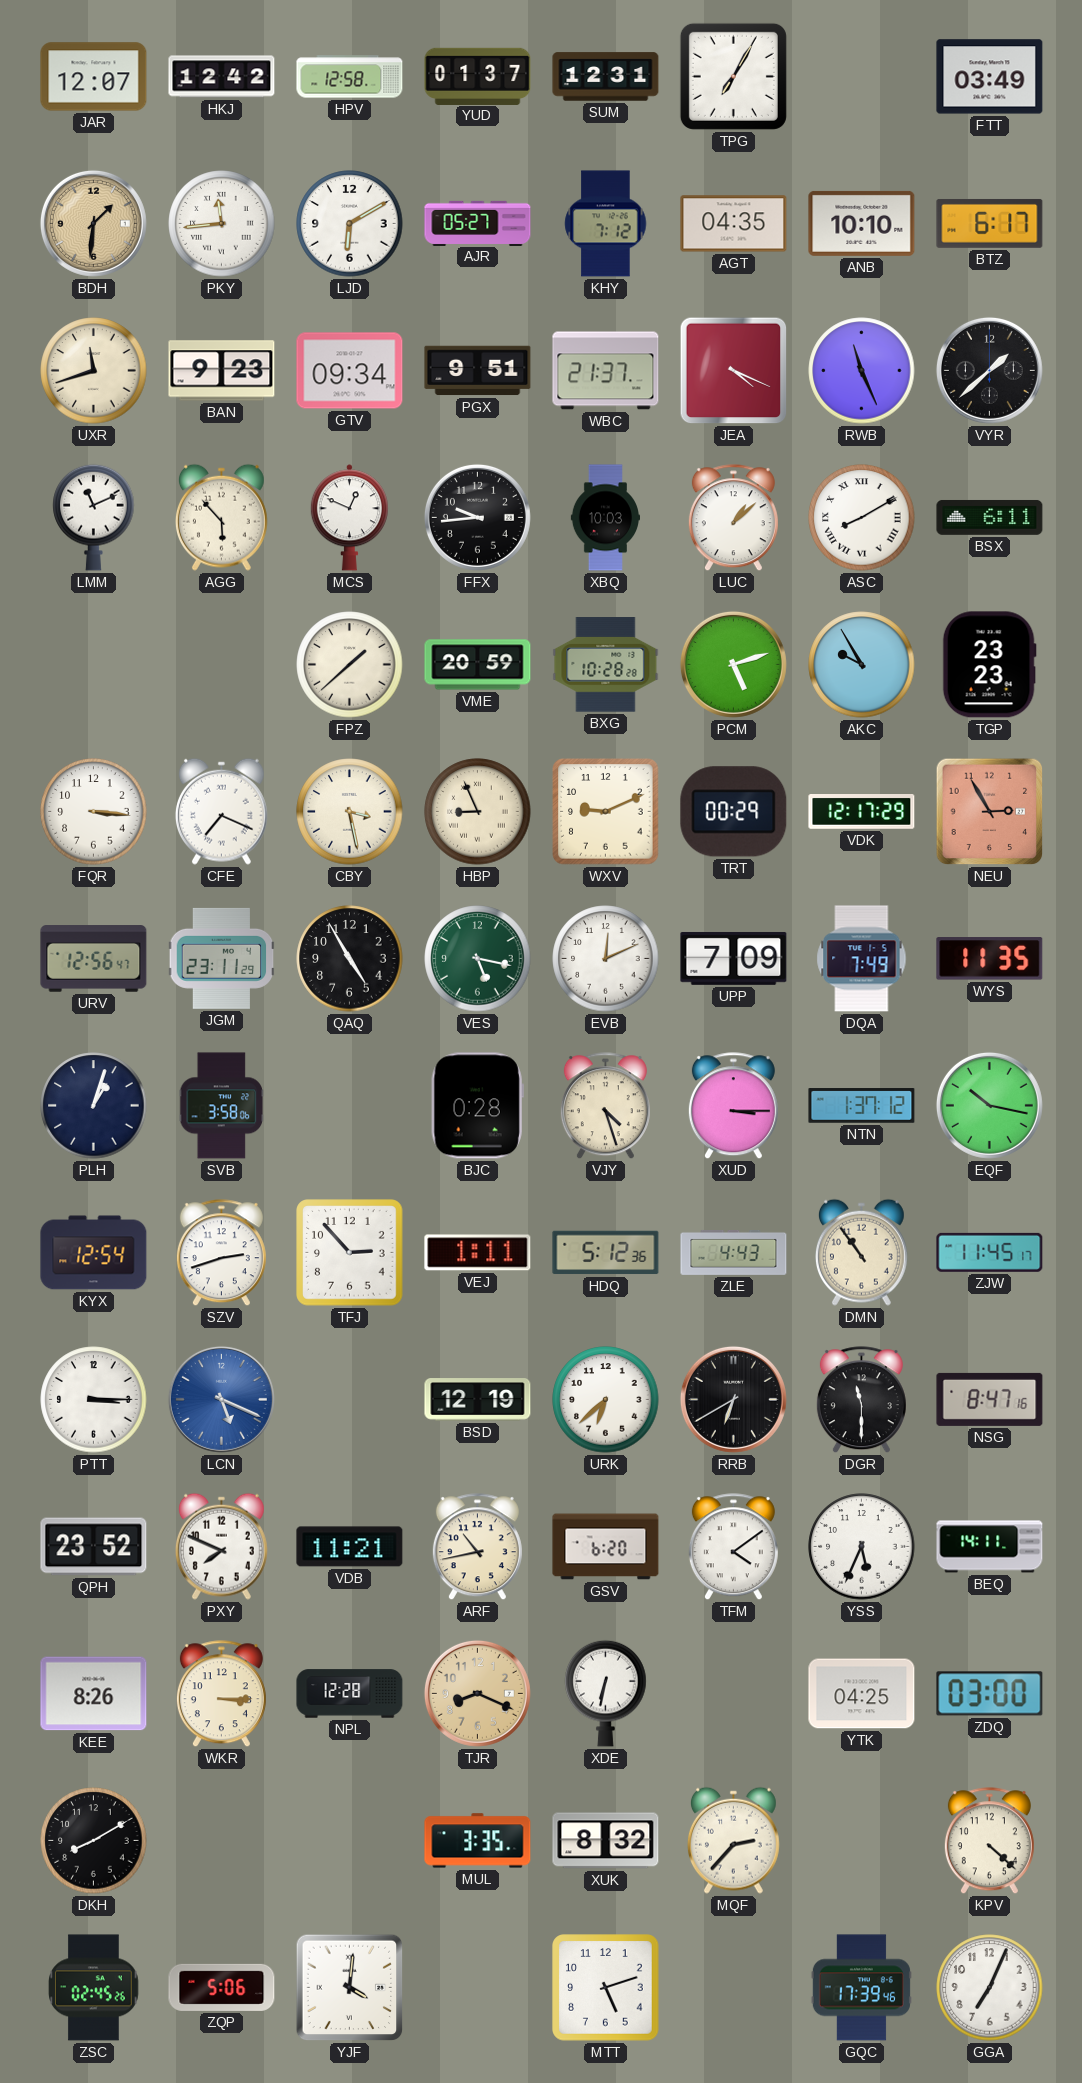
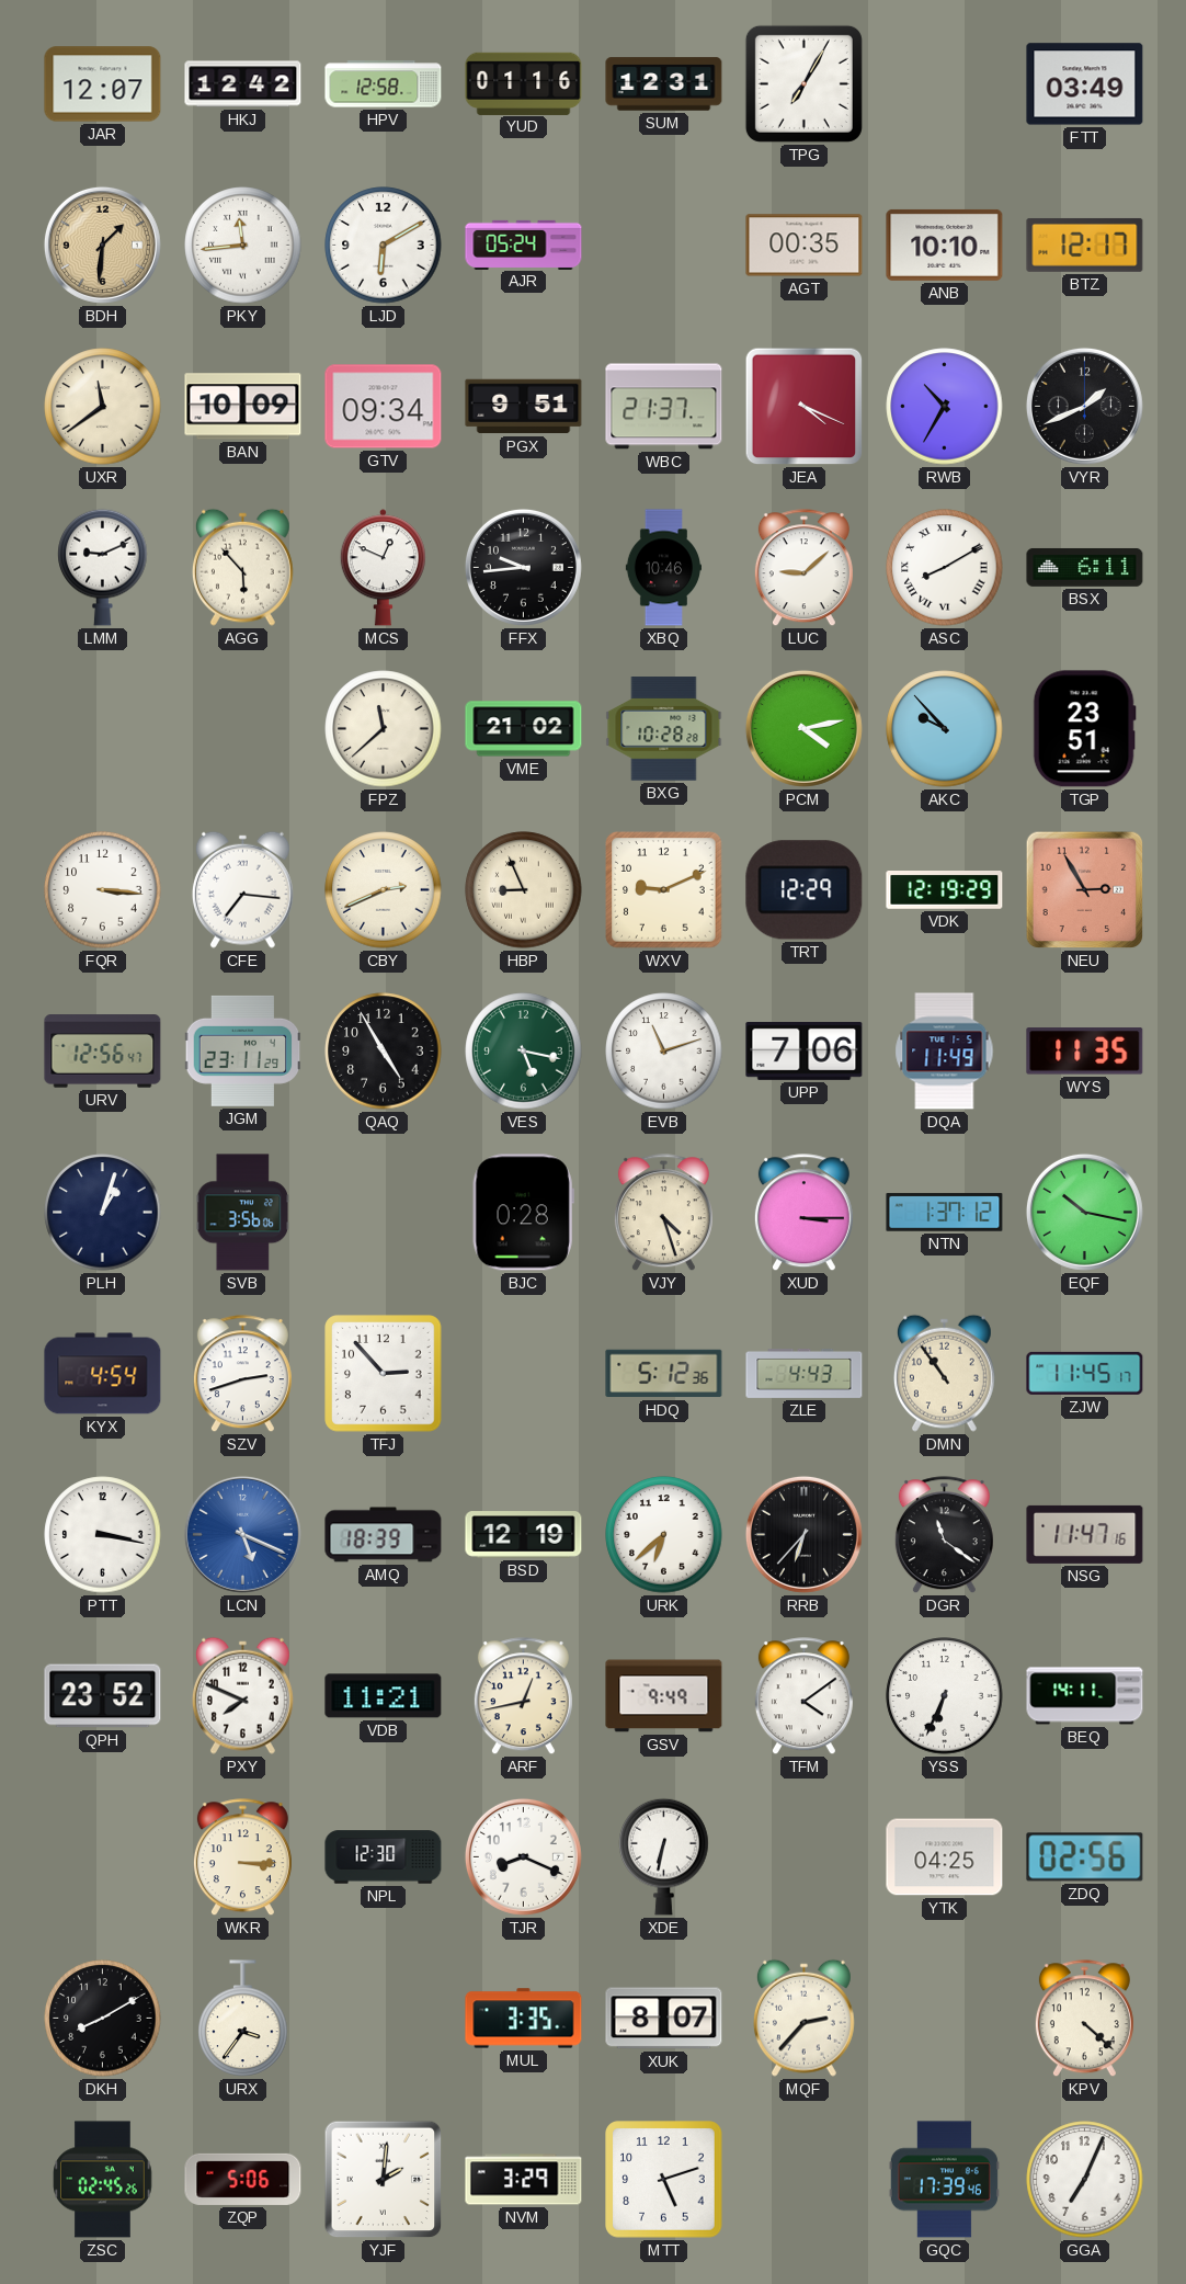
YUD: 01:37 -> 01:16
AJR: 05:27 -> 05:24
KHY: 7:12 -> none
AGT: 04:35 -> 00:35
BTZ: 6:17 -> 12:17
UXR: 11:42 -> 11:39
BAN: 9:23 -> 10:09
RWB: 11:26 -> 10:35
VYR: 1:38 -> 1:41
LMM: 11:11 -> 9:11
XBQ: 10:03 -> 10:46
LUC: 1:08 -> 9:08
FPZ: 1:38 -> 11:38
VME: 20:59 -> 21:02
PCM: 5:12 -> 4:13
AKC: 9:55 -> 9:53
TGP: 23:23 -> 23:51
CFE: 7:19 -> 7:16
CBY: 3:28 -> 2:41
TRT: 00:29 -> 12:29
VDK: 12:17 -> 12:19
EVB: 12:11 -> 11:12
UPP: 7:09 -> 7:06
DQA: 7:49 -> 11:49
SVB: 3:58 -> 3:56
KYX: 12:54 -> 4:54
VEJ: 1:11 -> none
PTT: 3:15 -> 3:17
AMQ: none -> 18:39
RRB: 6:40 -> 6:37
DGR: 11:30 -> 11:21
NSG: 8:47 -> 11:47
ARF: 10:43 -> 12:43
GSV: 6:20 -> 9:49
YSS: 5:34 -> 6:34
KEE: 8:26 -> none
NPL: 12:28 -> 12:30
TJR dial: champagne -> white
ZDQ: 03:00 -> 02:56
URX: none -> 3:36
XUK: 8:32 -> 8:07
YJF: 4:01 -> 2:01
NVM: none -> 3:29
